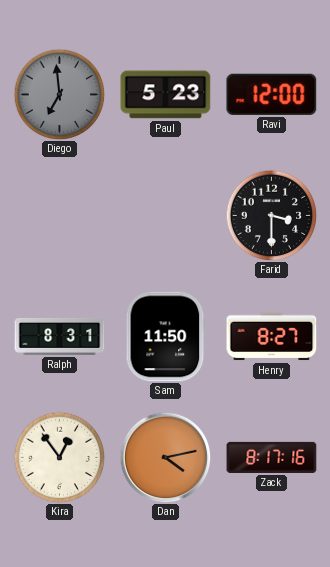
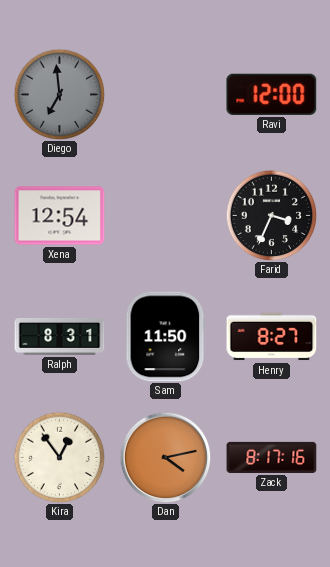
Paul: 5:23 -> none
Xena: none -> 12:54
Farid: 3:30 -> 3:34
